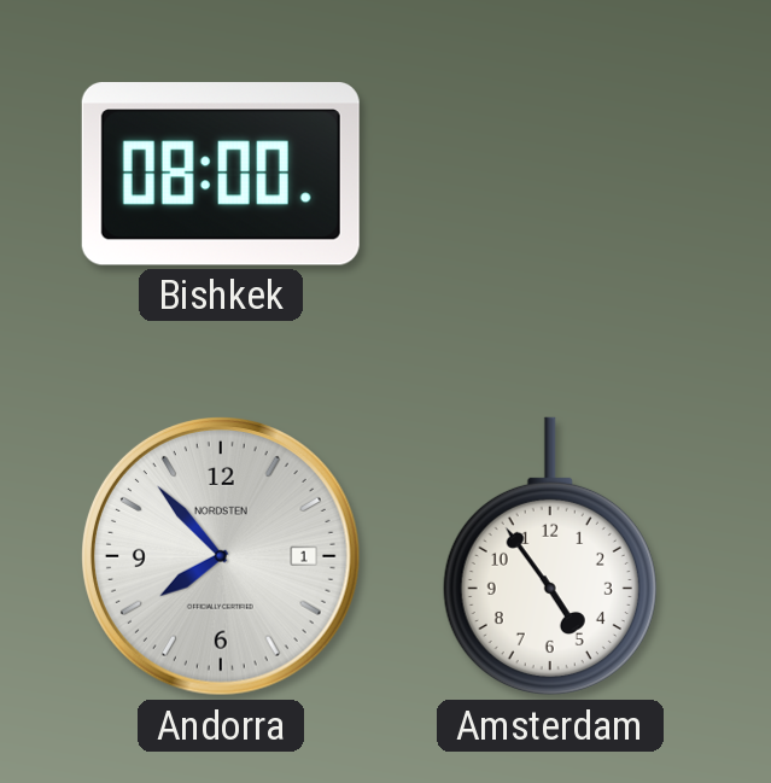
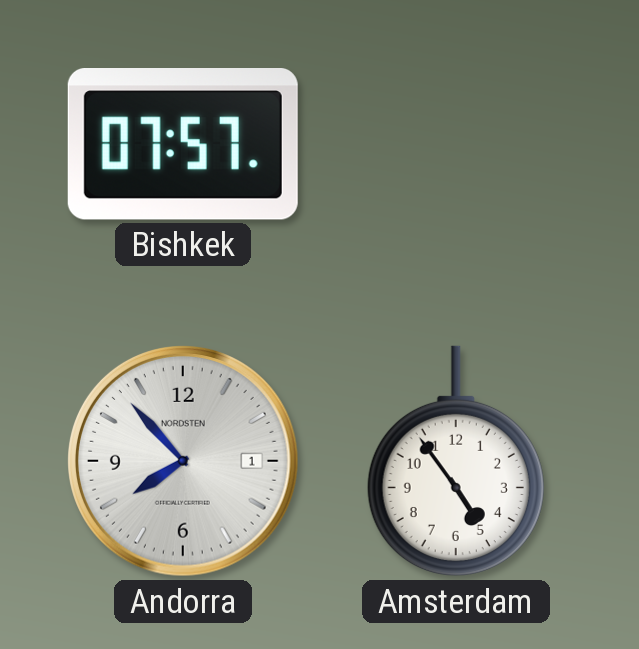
Bishkek: 08:00 -> 07:57
